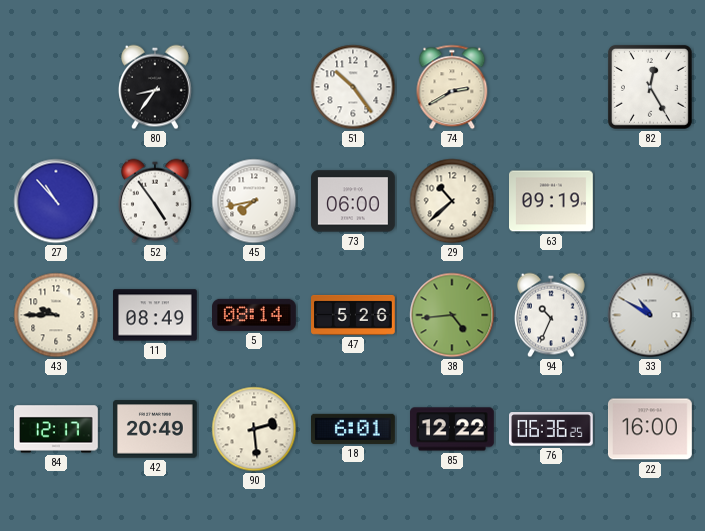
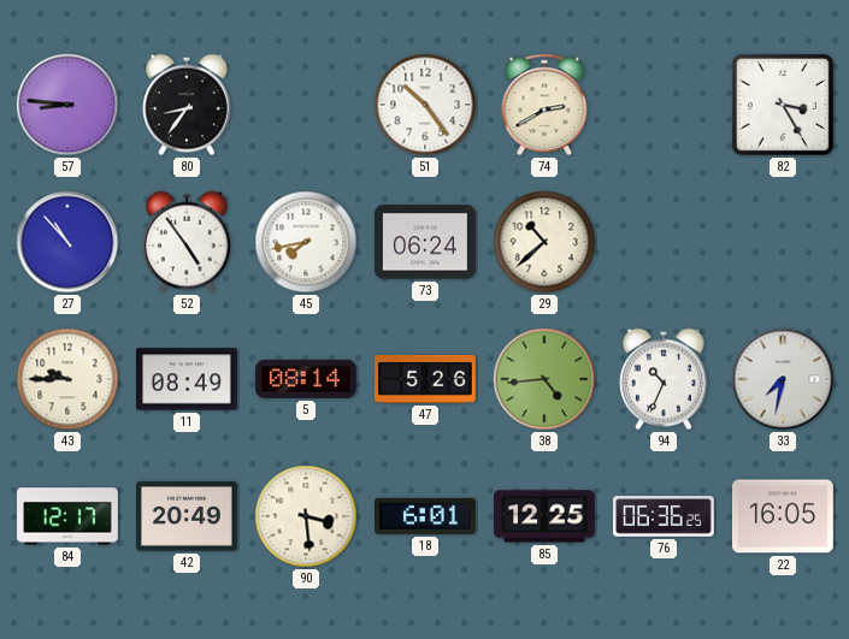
57: none -> 8:46
82: 12:25 -> 3:25
73: 06:00 -> 06:24
63: 09:19 -> none
33: 10:50 -> 7:32
90: 2:29 -> 3:29
85: 12:22 -> 12:25
22: 16:00 -> 16:05
